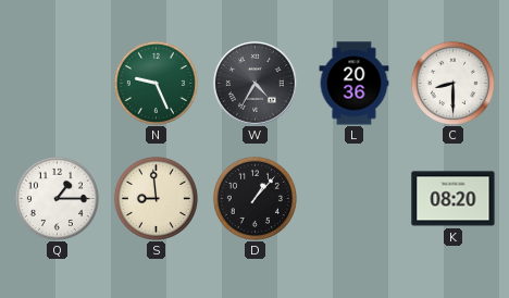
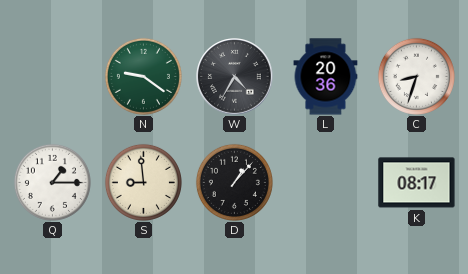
N: 9:26 -> 9:21
C: 8:30 -> 8:33
K: 08:20 -> 08:17
